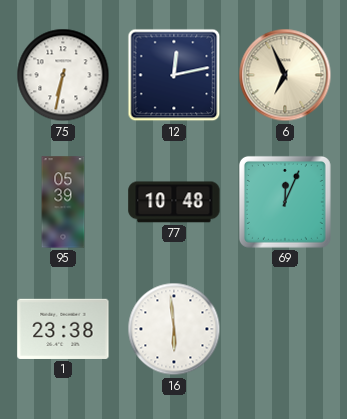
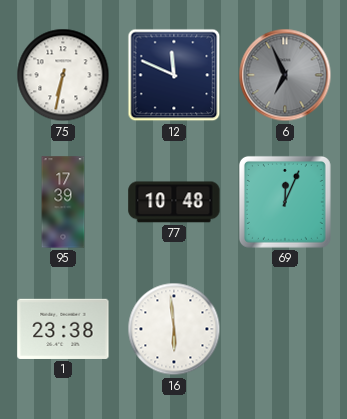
12: 12:13 -> 11:49
6 dial: cream -> grey
95: 05:39 -> 17:39
